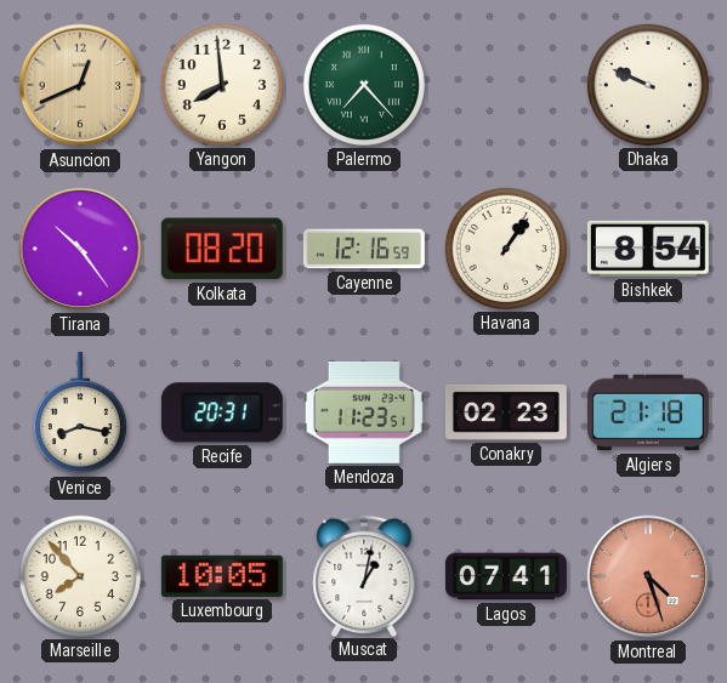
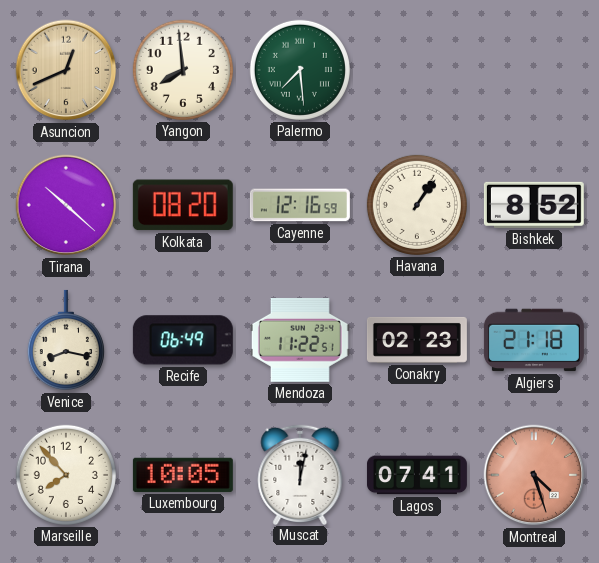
Palermo: 7:23 -> 7:29
Dhaka: 9:49 -> none
Tirana: 10:24 -> 10:22
Bishkek: 8:54 -> 8:52
Recife: 20:31 -> 06:49
Mendoza: 11:23 -> 11:22
Muscat: 1:02 -> 12:02
